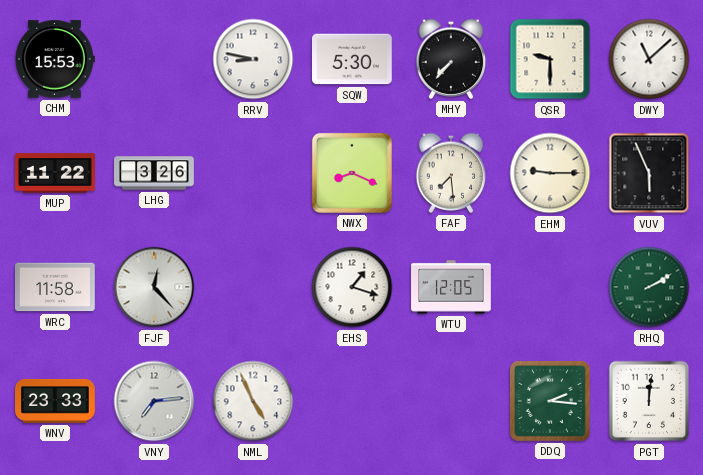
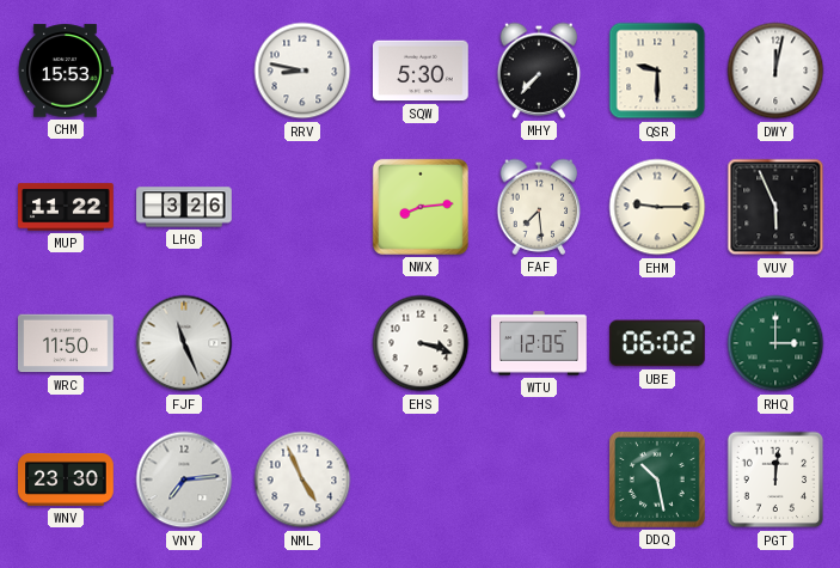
DWY: 11:08 -> 12:02
NWX: 8:19 -> 8:14
WRC: 11:58 -> 11:50
FJF: 12:23 -> 11:26
EHS: 1:18 -> 3:18
UBE: none -> 06:02
RHQ: 2:10 -> 3:00
WNV: 23:33 -> 23:30
DDQ: 2:16 -> 10:28
